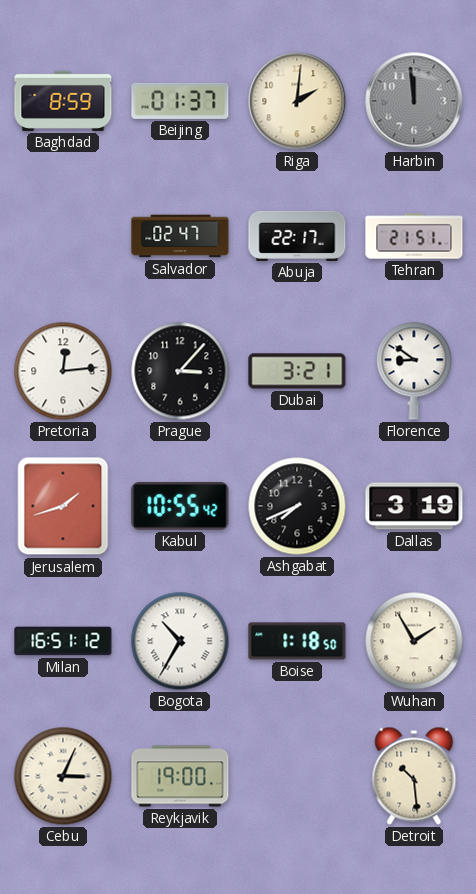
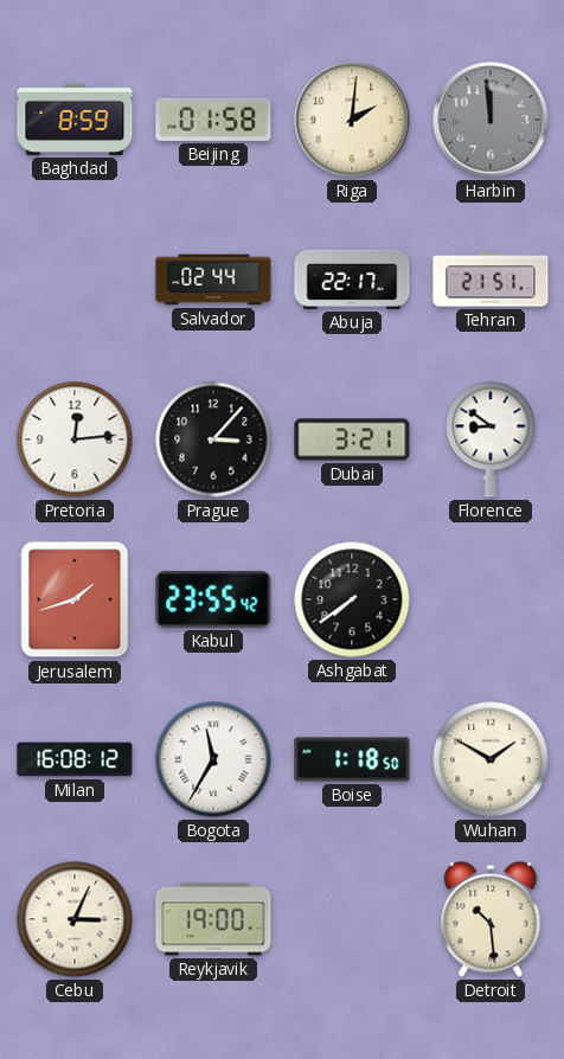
Beijing: 01:37 -> 01:58
Salvador: 02:47 -> 02:44
Kabul: 10:55 -> 23:55
Ashgabat: 7:41 -> 7:39
Dallas: 3:19 -> none
Milan: 16:51 -> 16:08
Bogota: 10:35 -> 11:35
Wuhan: 1:55 -> 1:50
